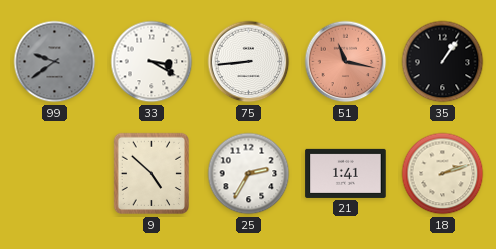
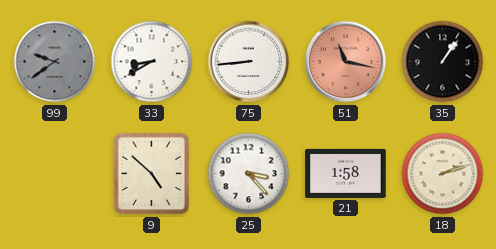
33: 3:20 -> 8:40
25: 2:35 -> 3:23
21: 1:41 -> 1:58
